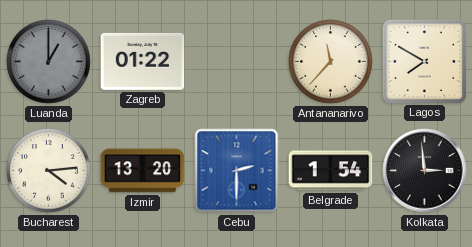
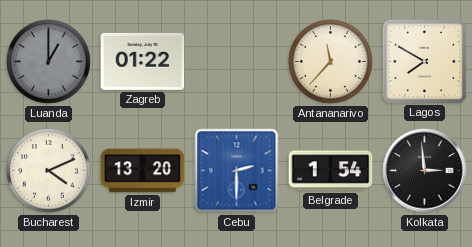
Bucharest: 4:14 -> 4:11
